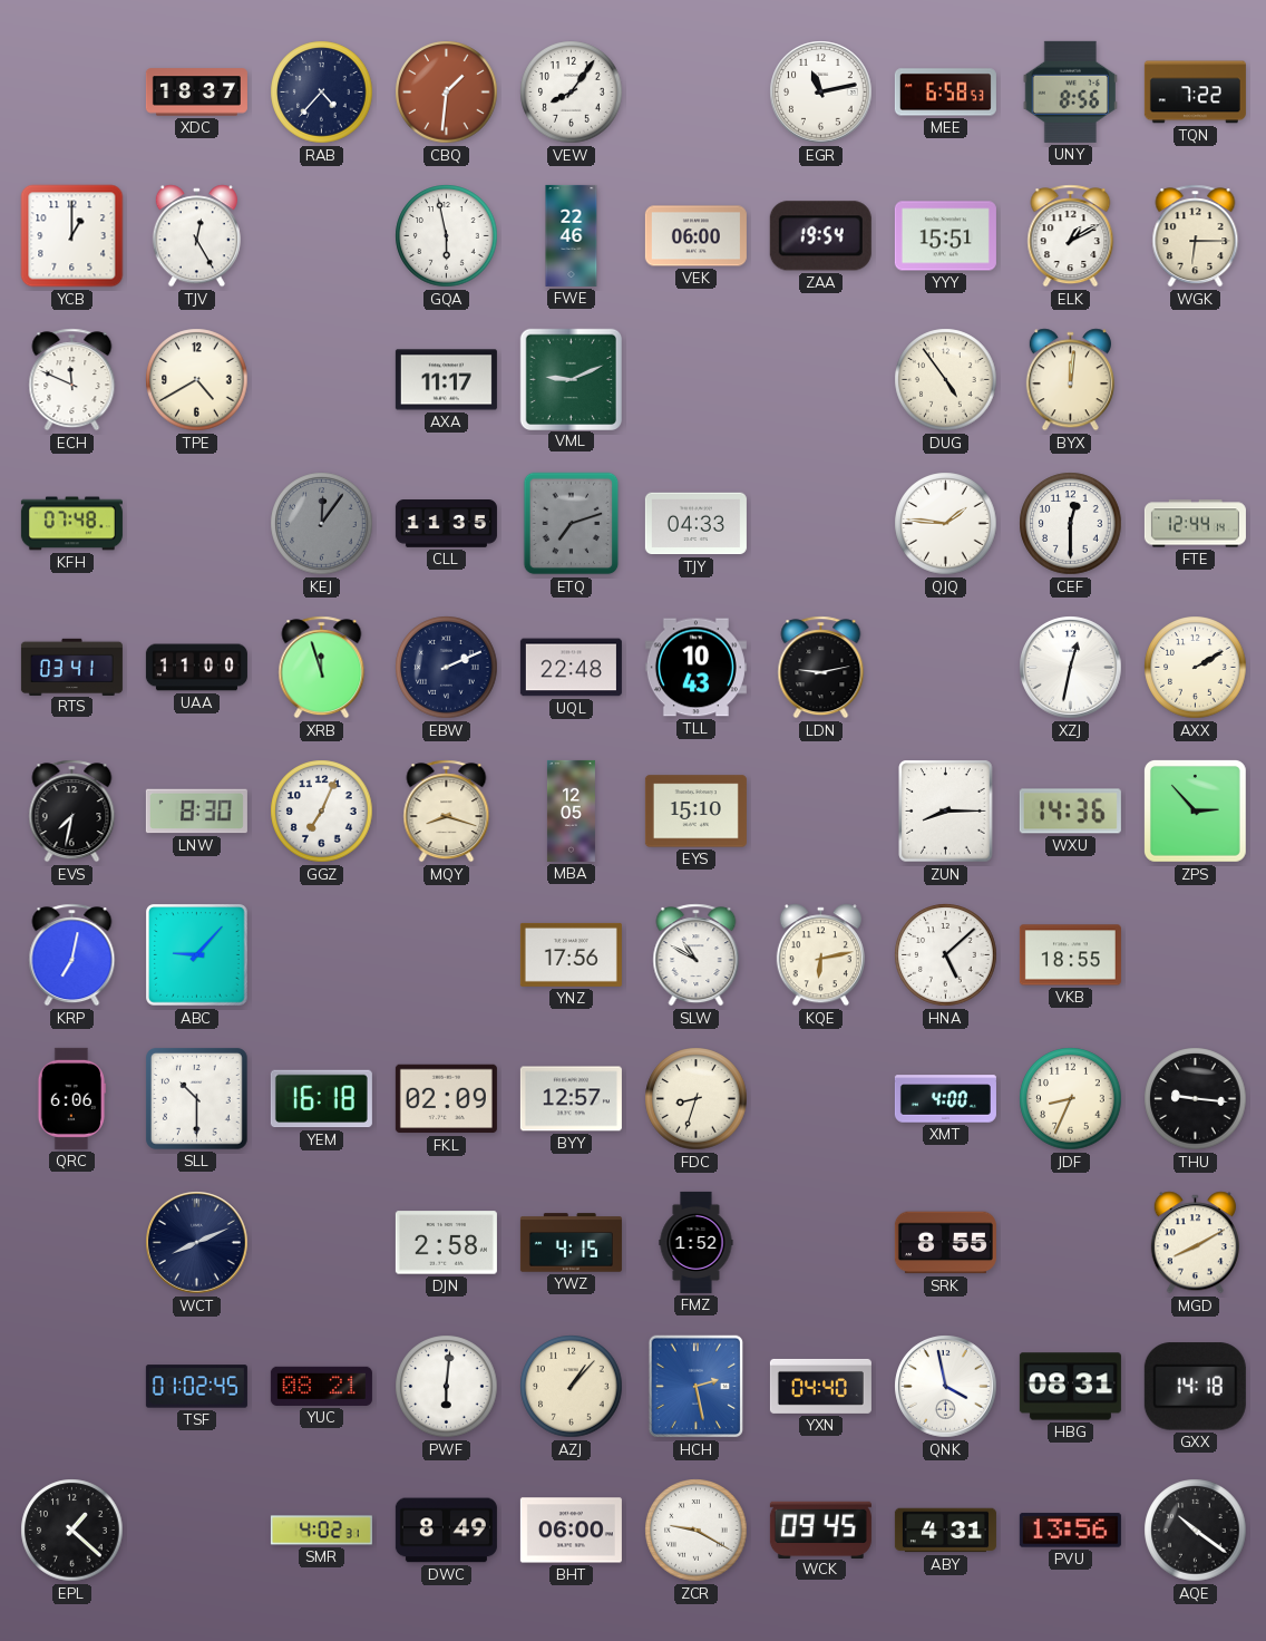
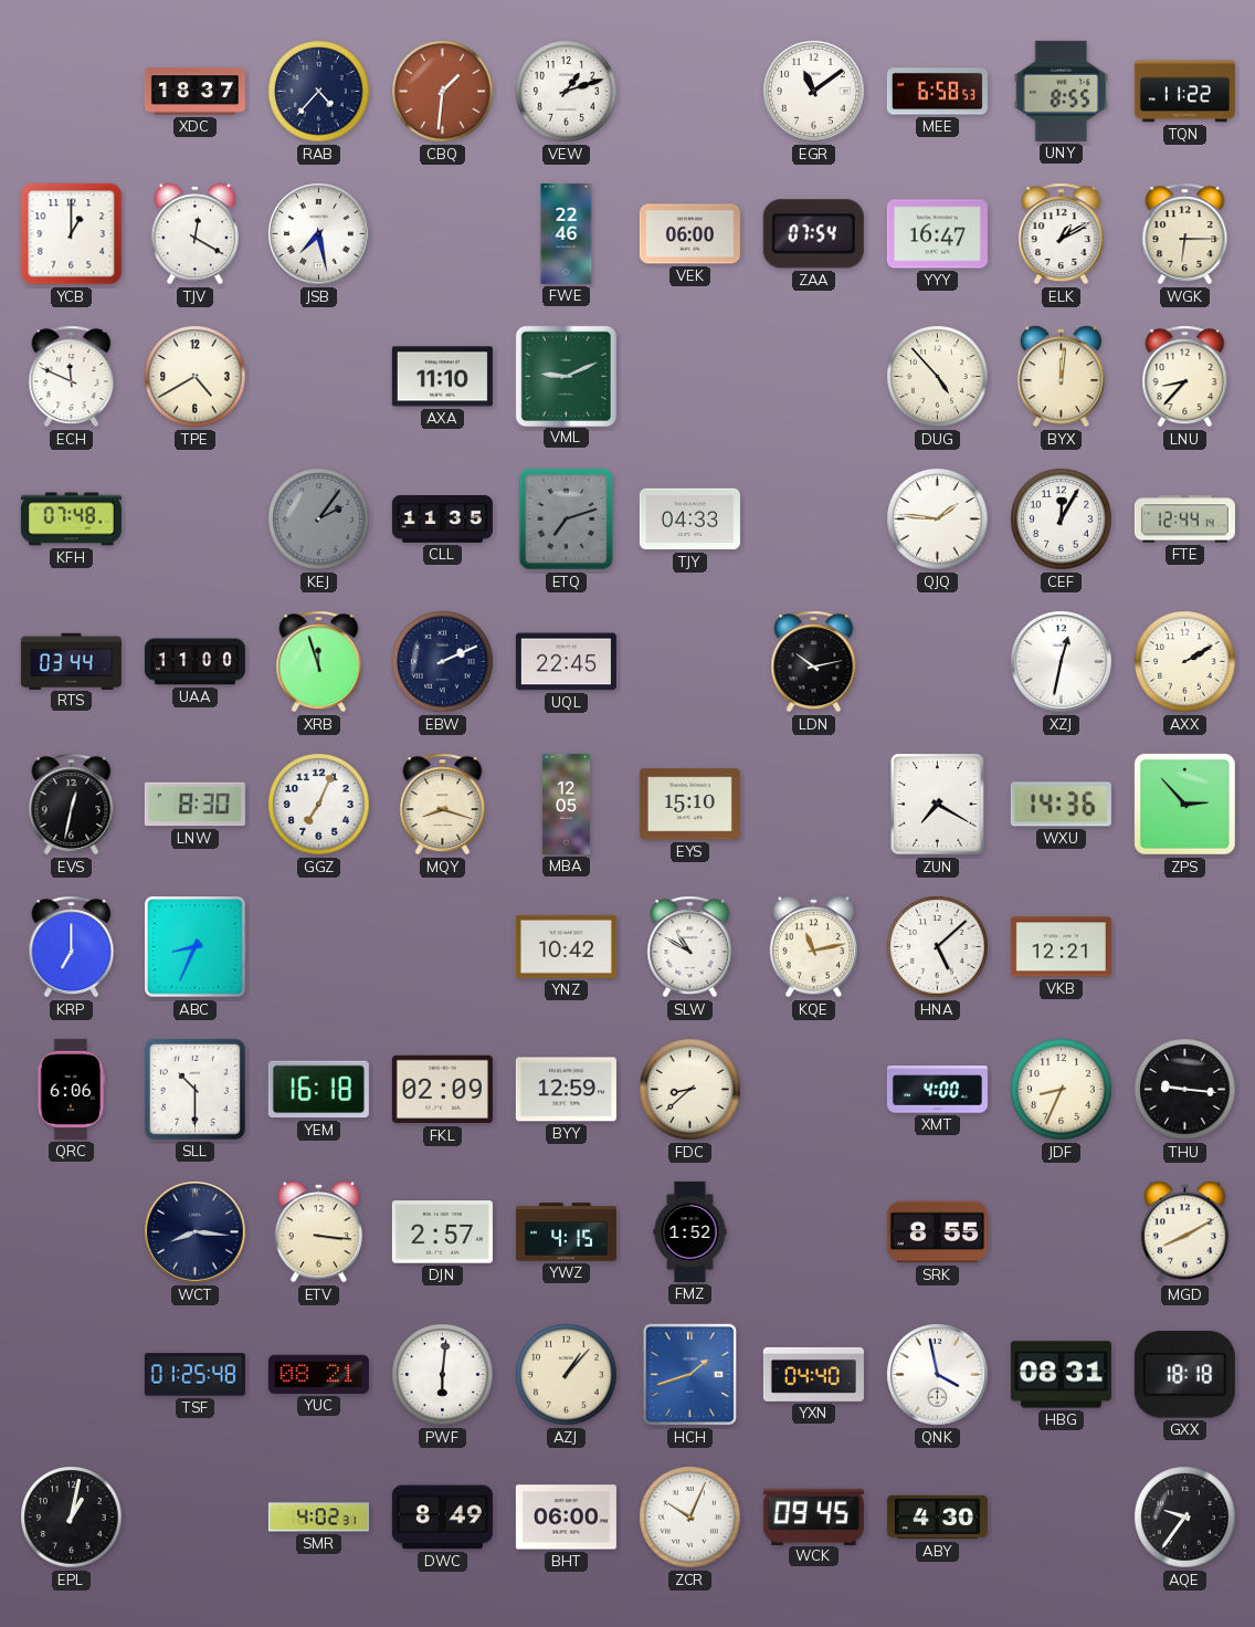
VEW: 8:06 -> 1:12
EGR: 11:13 -> 11:09
UNY: 8:56 -> 8:55
TQN: 7:22 -> 11:22
TJV: 12:25 -> 12:20
JSB: none -> 7:28
GQA: 5:58 -> none
ZAA: 19:54 -> 07:54
YYY: 15:51 -> 16:47
AXA: 11:17 -> 11:10
DUG: 4:54 -> 4:53
LNU: none -> 8:37
KEJ: 12:06 -> 2:06
CEF: 12:30 -> 12:05
RTS: 03:41 -> 03:44
UQL: 22:48 -> 22:45
TLL: 10:43 -> none
LDN: 9:13 -> 10:13
EVS: 7:32 -> 12:32
ZUN: 8:15 -> 7:20
KRP: 7:02 -> 7:00
ABC: 9:07 -> 8:34
YNZ: 17:56 -> 10:42
KQE: 6:13 -> 11:13
VKB: 18:55 -> 12:21
BYY: 12:57 -> 12:59
FDC: 8:33 -> 8:38
WCT: 8:11 -> 8:16
ETV: none -> 3:16
DJN: 2:58 -> 2:57
TSF: 01:02 -> 01:25
HCH: 2:28 -> 1:42
GXX: 14:18 -> 18:18
EPL: 1:22 -> 1:02
ZCR: 9:20 -> 10:04
ABY: 4:31 -> 4:30
PVU: 13:56 -> none
AQE: 10:21 -> 9:36
